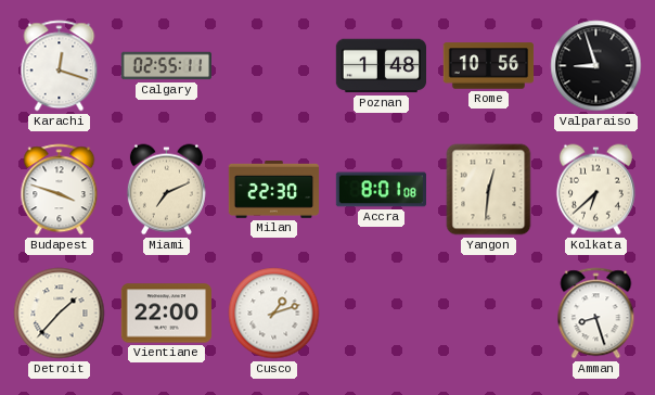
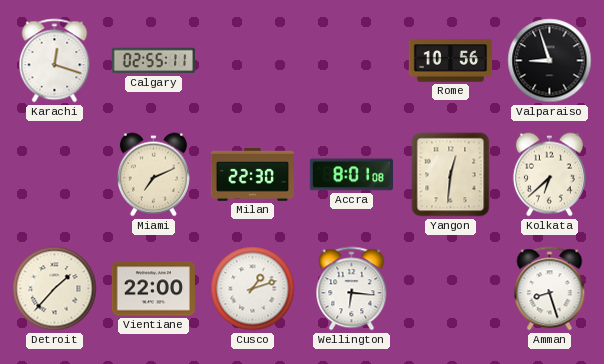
Poznan: 1:48 -> none
Budapest: 3:48 -> none
Wellington: none -> 6:16
